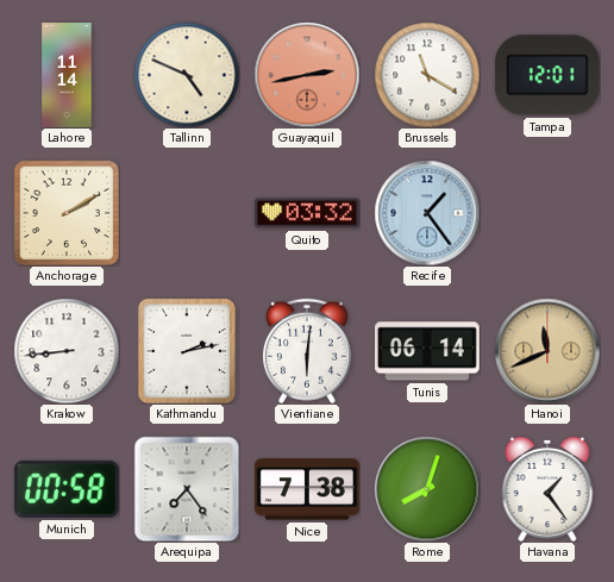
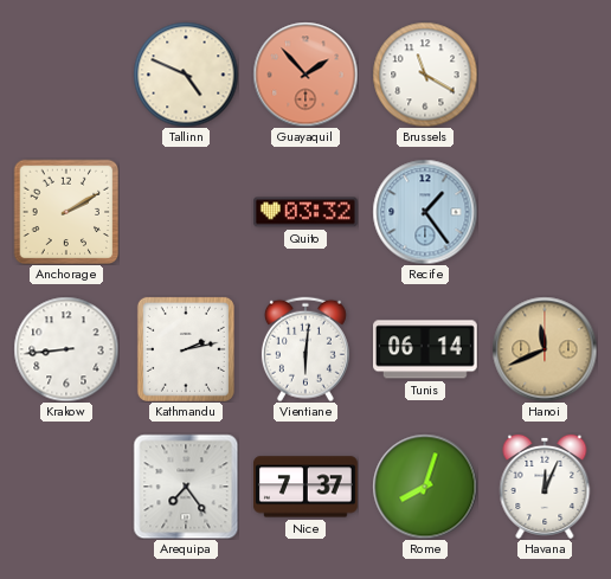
Lahore: 11:14 -> none
Guayaquil: 2:43 -> 1:53
Tampa: 12:01 -> none
Munich: 00:58 -> none
Nice: 7:38 -> 7:37
Havana: 1:24 -> 12:04
